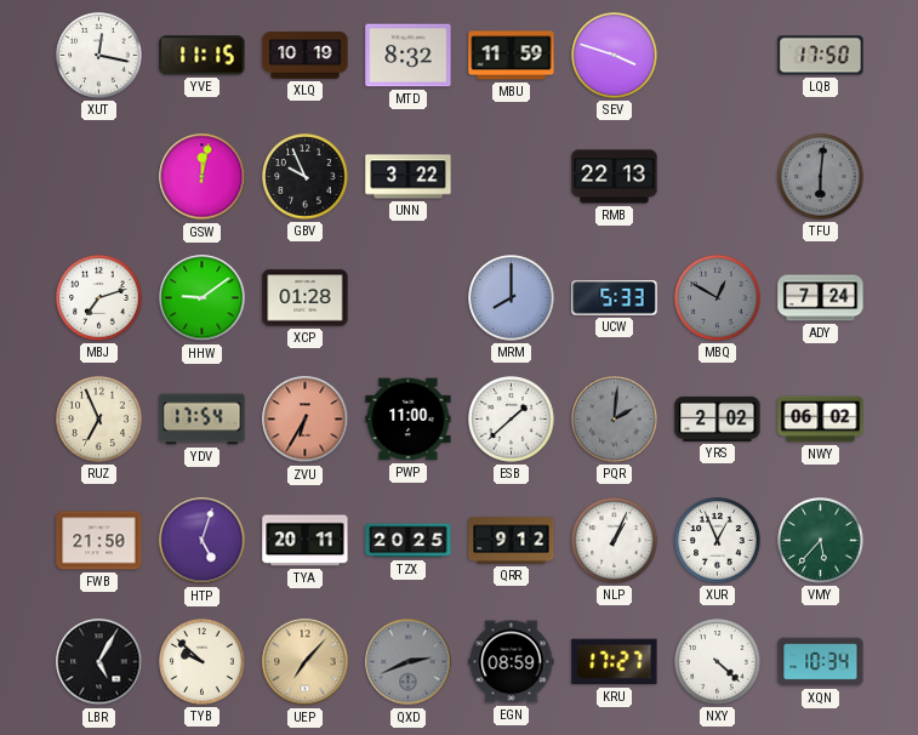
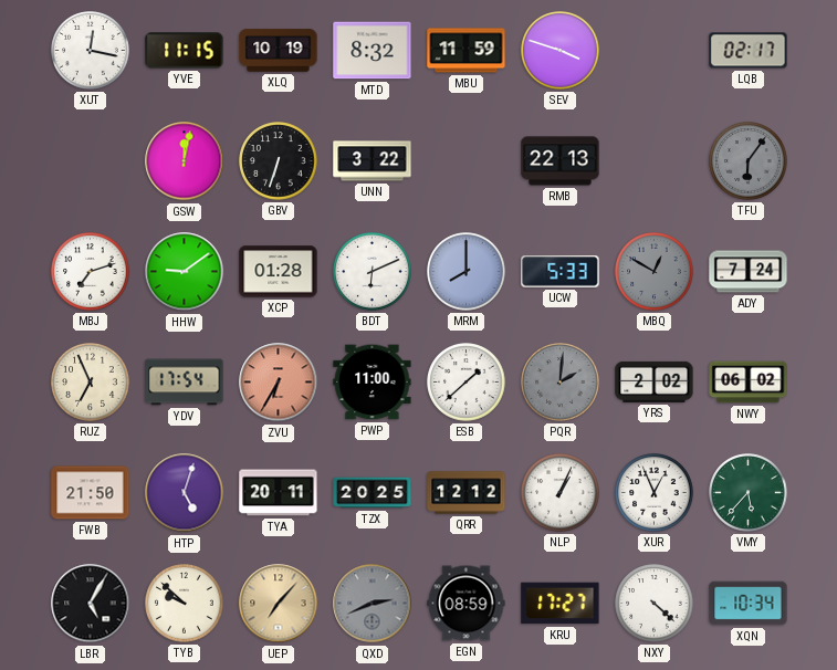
LQB: 17:50 -> 02:17
GBV: 9:56 -> 6:33
TFU: 6:01 -> 6:06
BDT: none -> 6:11
QRR: 9:12 -> 12:12
